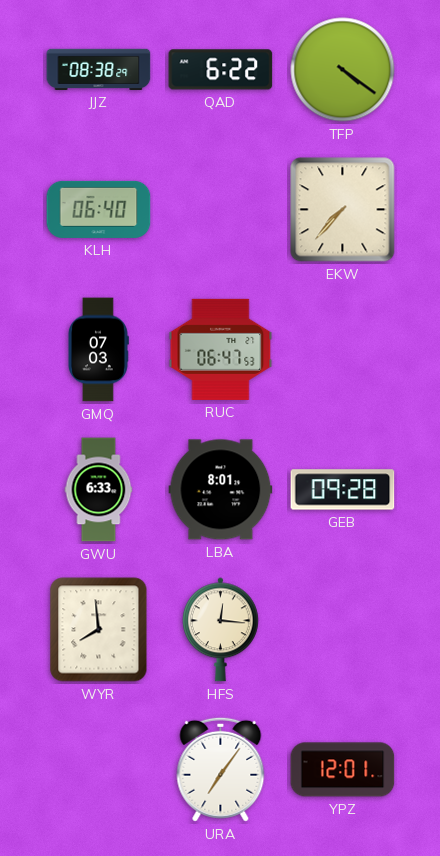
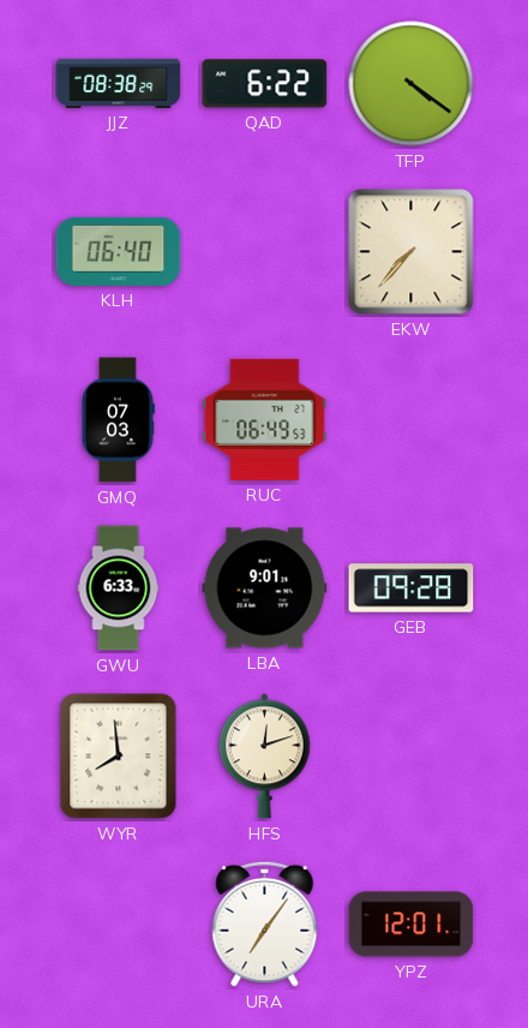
RUC: 06:47 -> 06:49
LBA: 8:01 -> 9:01
HFS: 12:16 -> 12:12
